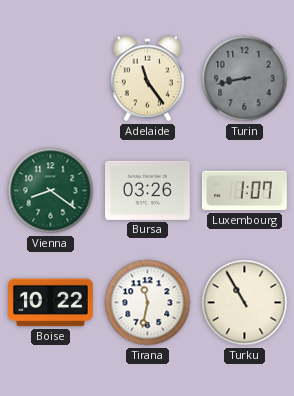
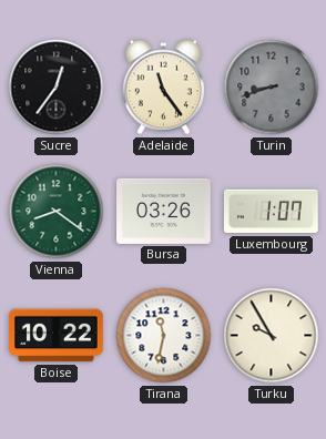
Sucre: none -> 12:36
Turin: 8:43 -> 8:42
Turku: 10:55 -> 9:55
